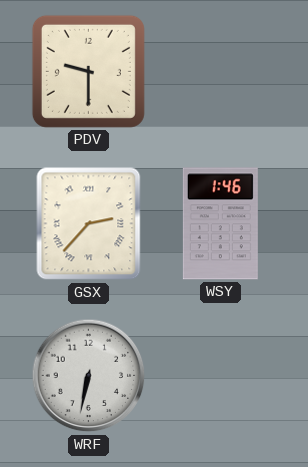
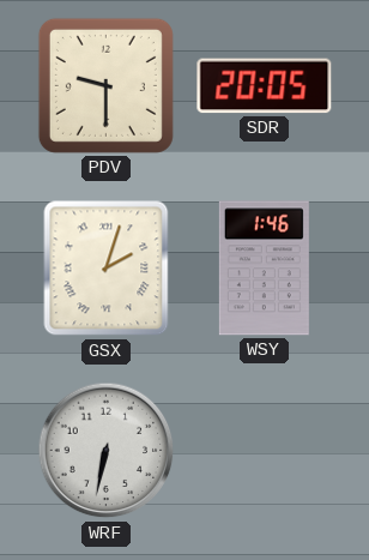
SDR: none -> 20:05
GSX: 2:37 -> 2:03
